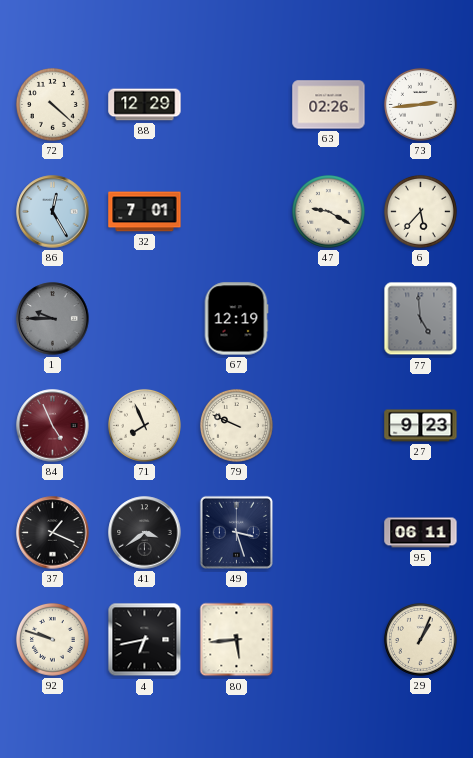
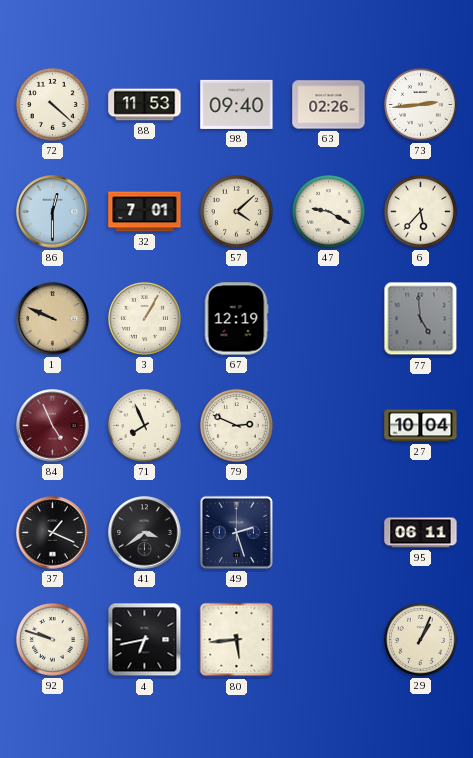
88: 12:29 -> 11:53
98: none -> 09:40
86: 12:25 -> 12:30
57: none -> 4:08
1: 9:45 -> 9:49
1 dial: grey -> champagne
3: none -> 1:05
79: 9:49 -> 2:49
27: 9:23 -> 10:04
49: 3:27 -> 2:27
